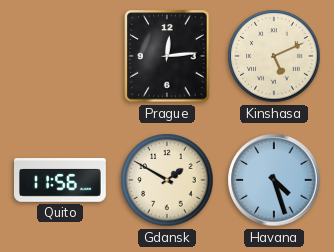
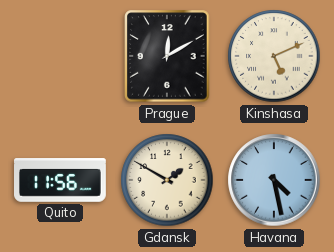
Prague: 12:14 -> 12:10
Havana: 4:27 -> 4:28
